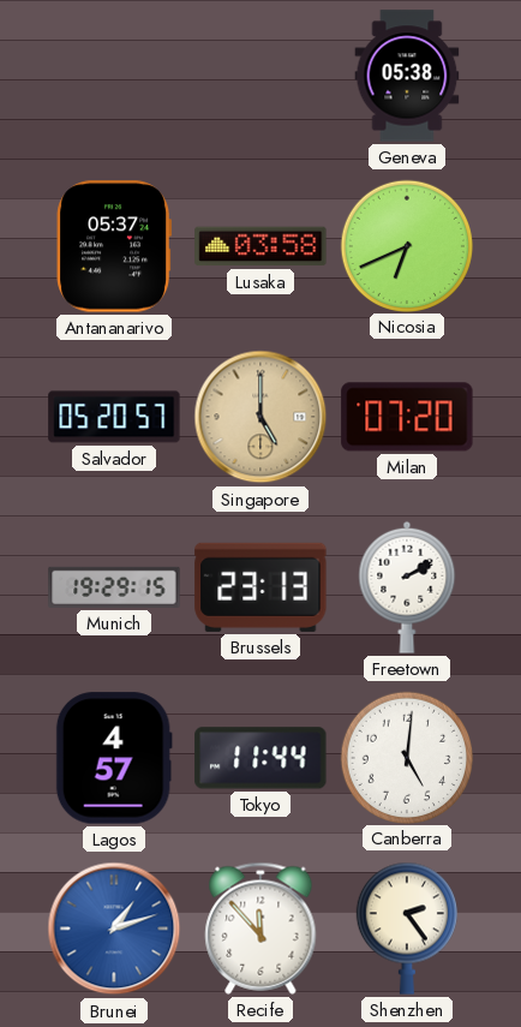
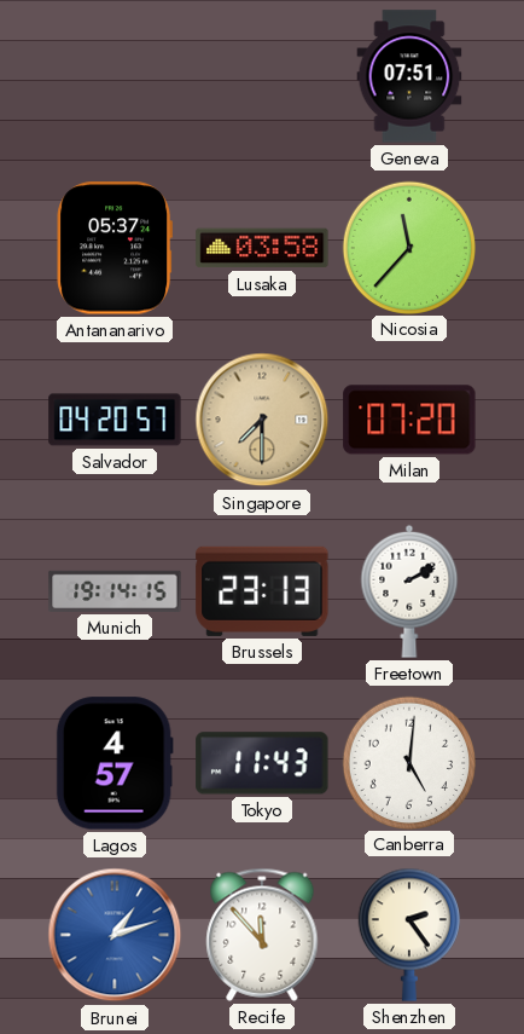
Geneva: 05:38 -> 07:51
Nicosia: 6:41 -> 11:37
Salvador: 05:20 -> 04:20
Singapore: 5:00 -> 7:30
Munich: 19:29 -> 19:14
Tokyo: 11:44 -> 11:43
